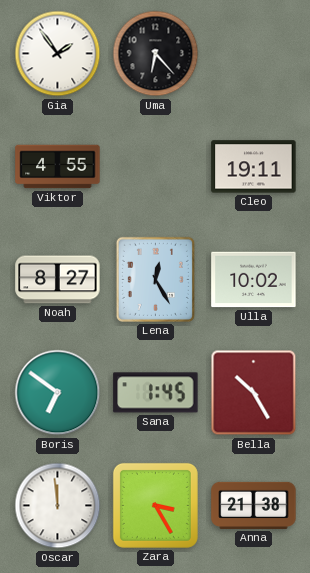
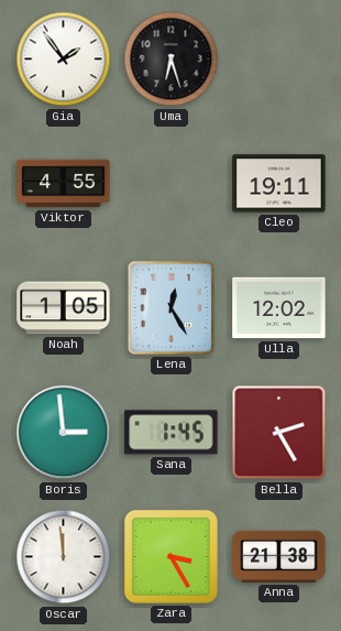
Uma: 6:23 -> 6:27
Noah: 8:27 -> 1:05
Ulla: 10:02 -> 12:02
Boris: 6:51 -> 2:59
Bella: 10:25 -> 2:25
